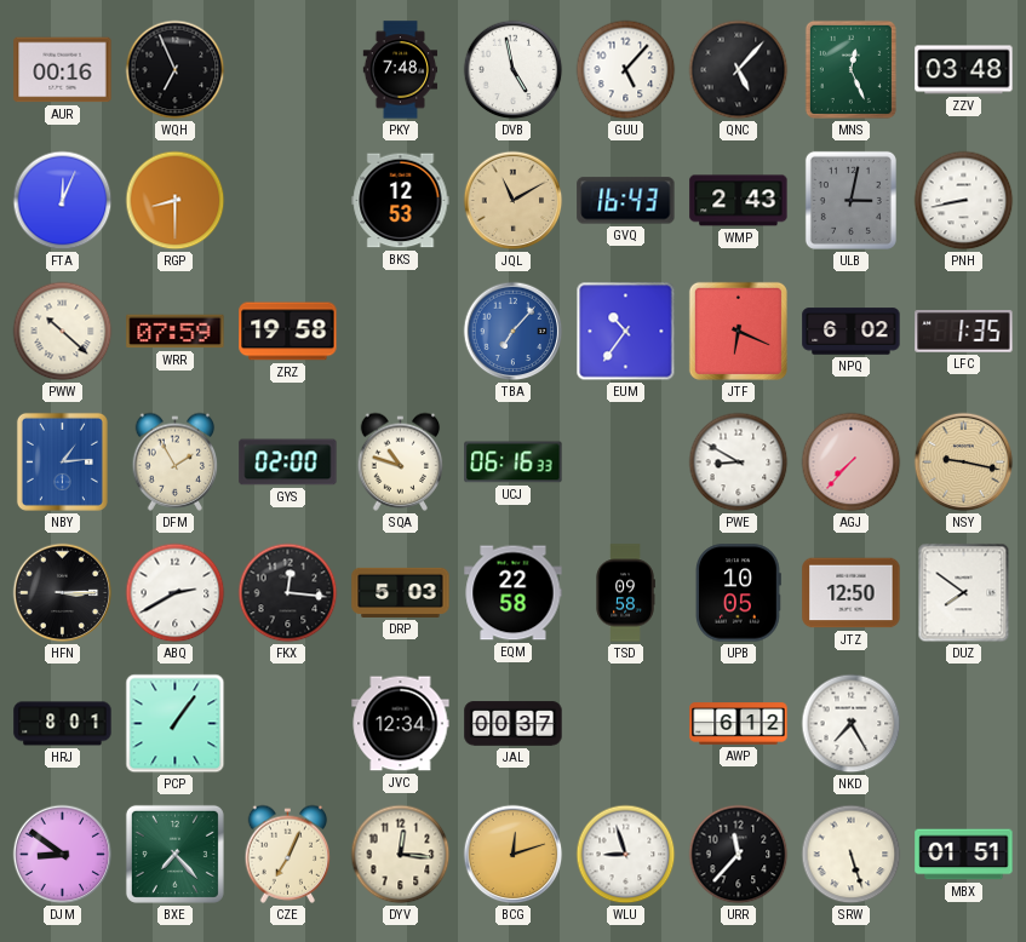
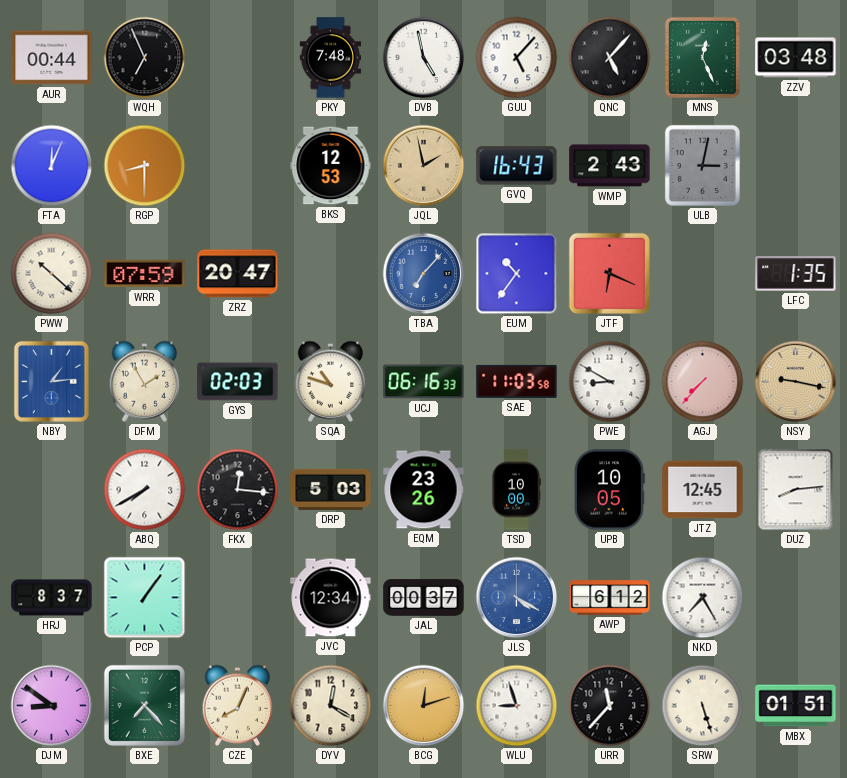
AUR: 00:16 -> 00:44
JQL: 11:10 -> 1:58
PNH: 8:43 -> none
ZRZ: 19:58 -> 20:47
NPQ: 6:02 -> none
GYS: 02:00 -> 02:03
SAE: none -> 11:03
HFN: 3:15 -> none
ABQ: 2:40 -> 7:40
EQM: 22:58 -> 23:26
TSD: 09:58 -> 10:00
JTZ: 12:50 -> 12:45
DUZ: 7:51 -> 8:14
HRJ: 8:01 -> 8:37
JLS: none -> 4:20
CZE: 7:04 -> 8:04
DYV: 12:16 -> 12:20
